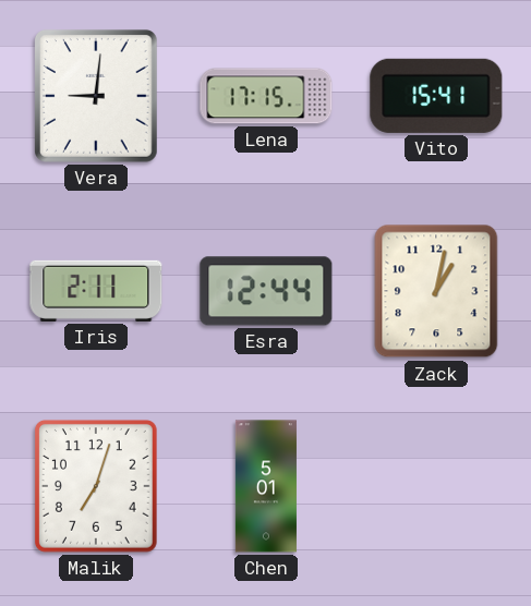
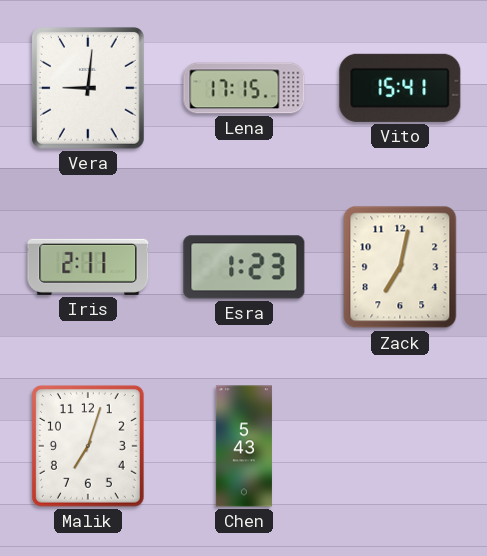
Esra: 12:44 -> 1:23
Zack: 1:02 -> 7:02
Chen: 5:01 -> 5:43
